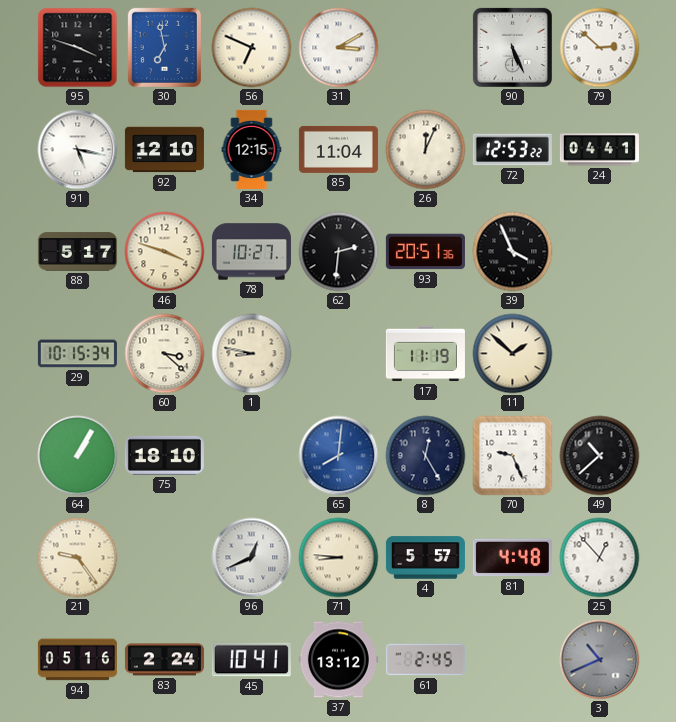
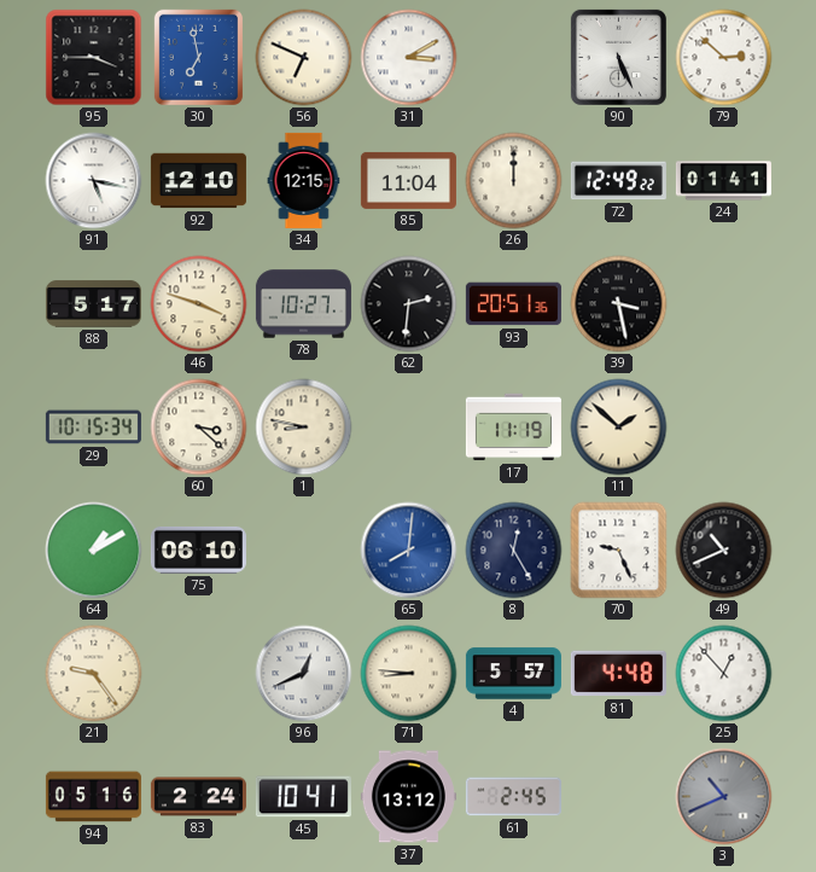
95: 3:48 -> 3:45
26: 12:04 -> 12:00
72: 12:53 -> 12:49
24: 04:41 -> 01:41
39: 3:56 -> 3:28
64: 1:05 -> 1:10
75: 18:10 -> 06:10
49: 10:38 -> 10:41
